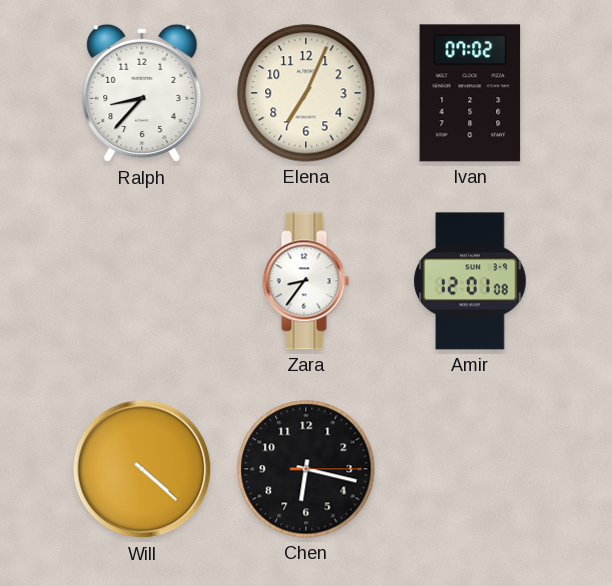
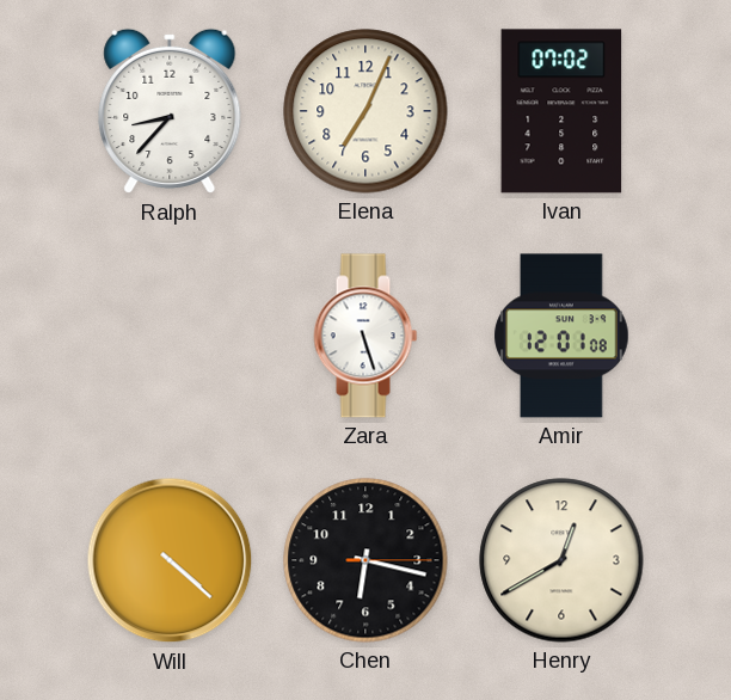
Zara: 8:36 -> 5:27
Henry: none -> 12:40
